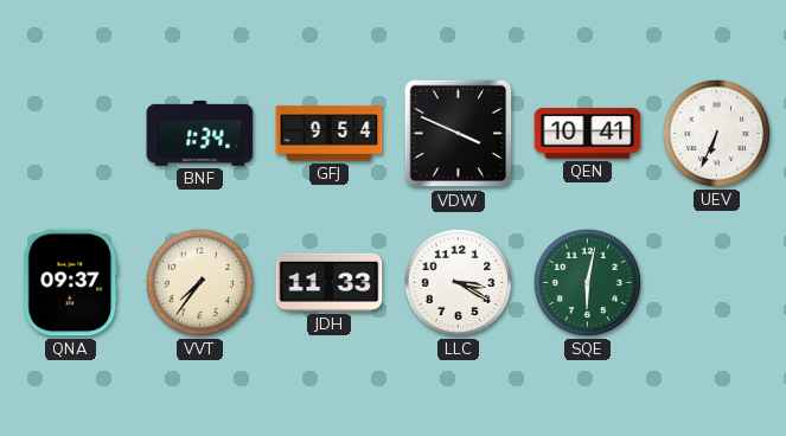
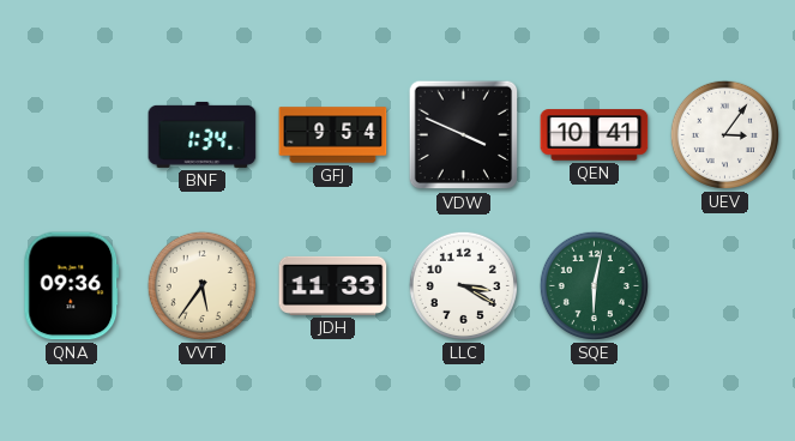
UEV: 6:34 -> 3:06
QNA: 09:37 -> 09:36
VVT: 7:36 -> 5:36
